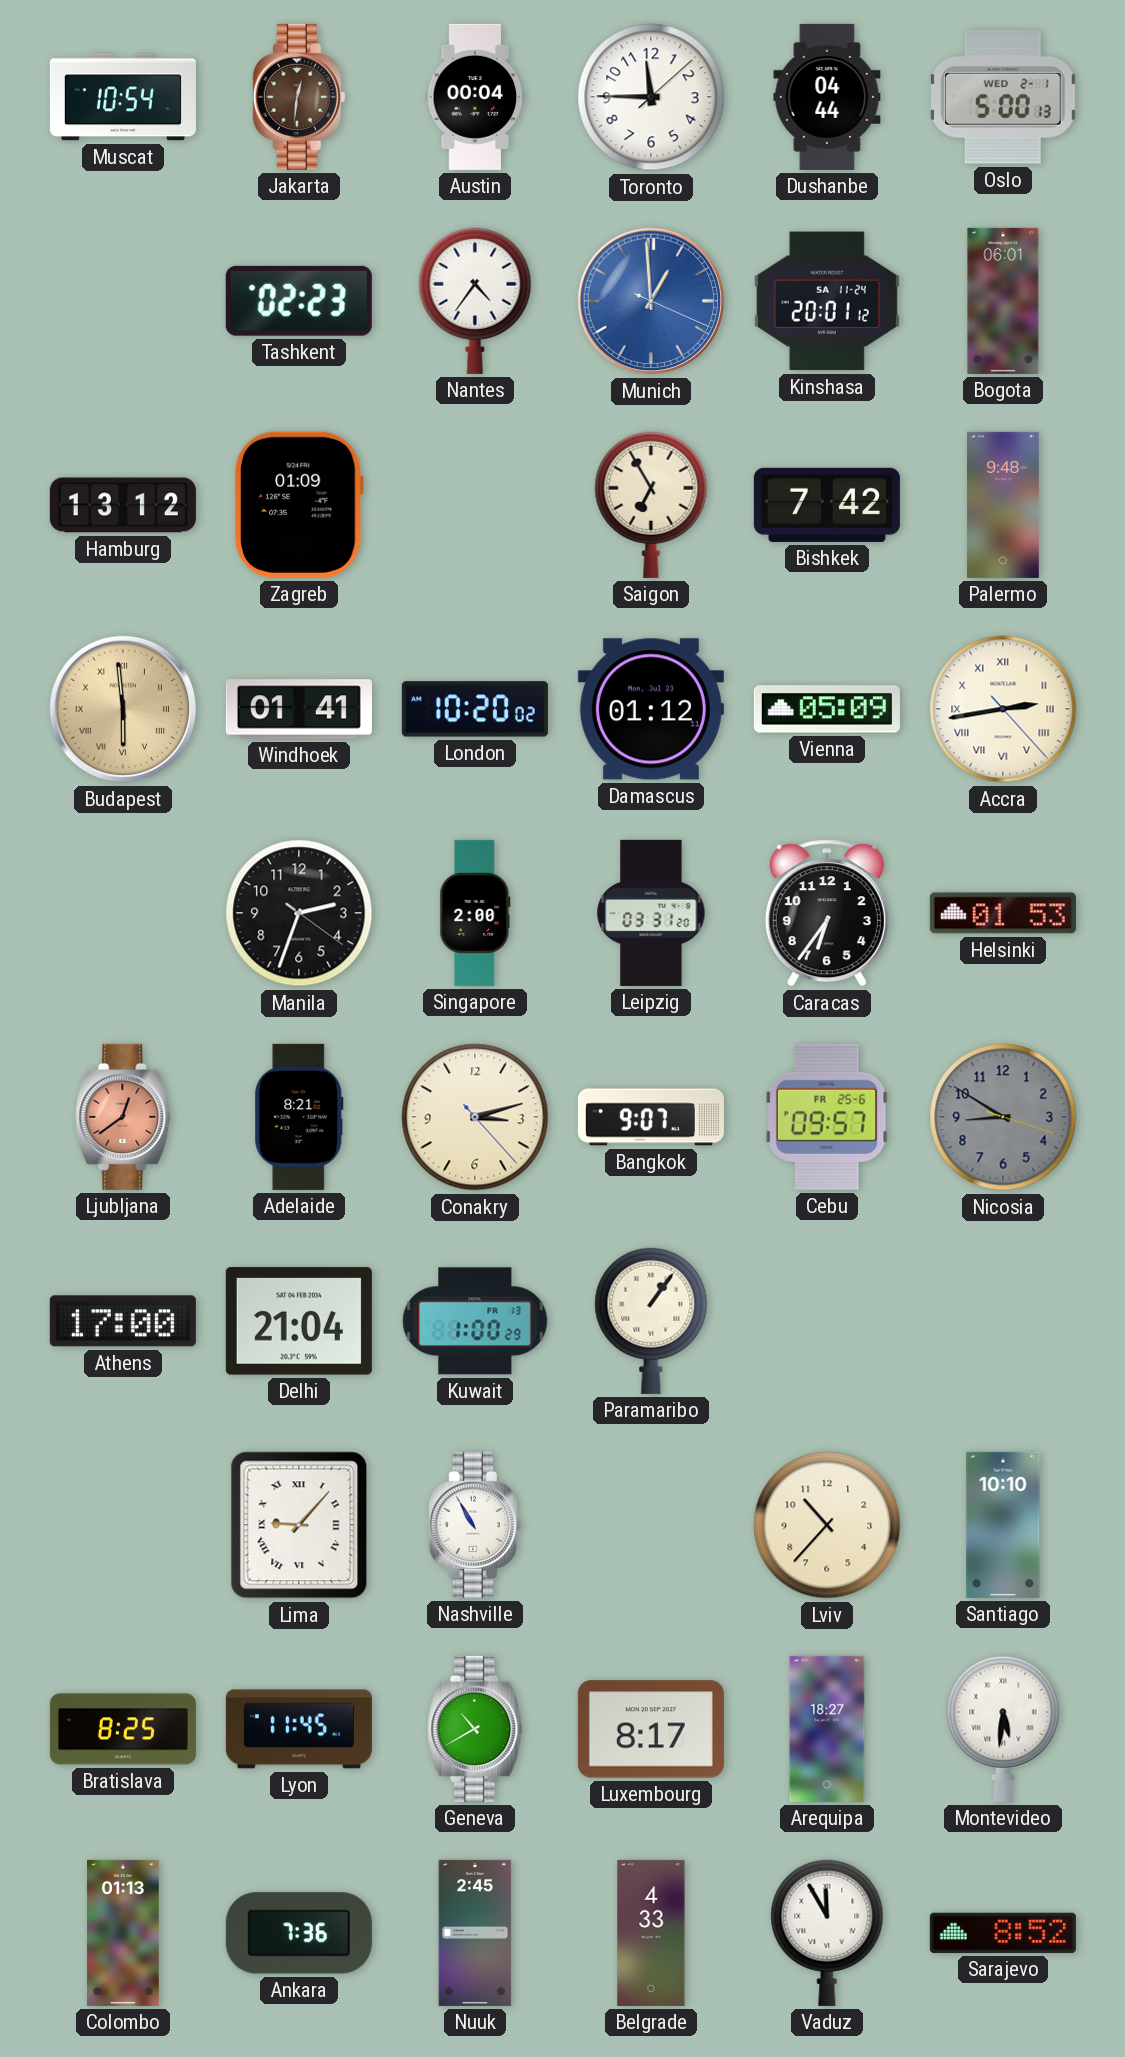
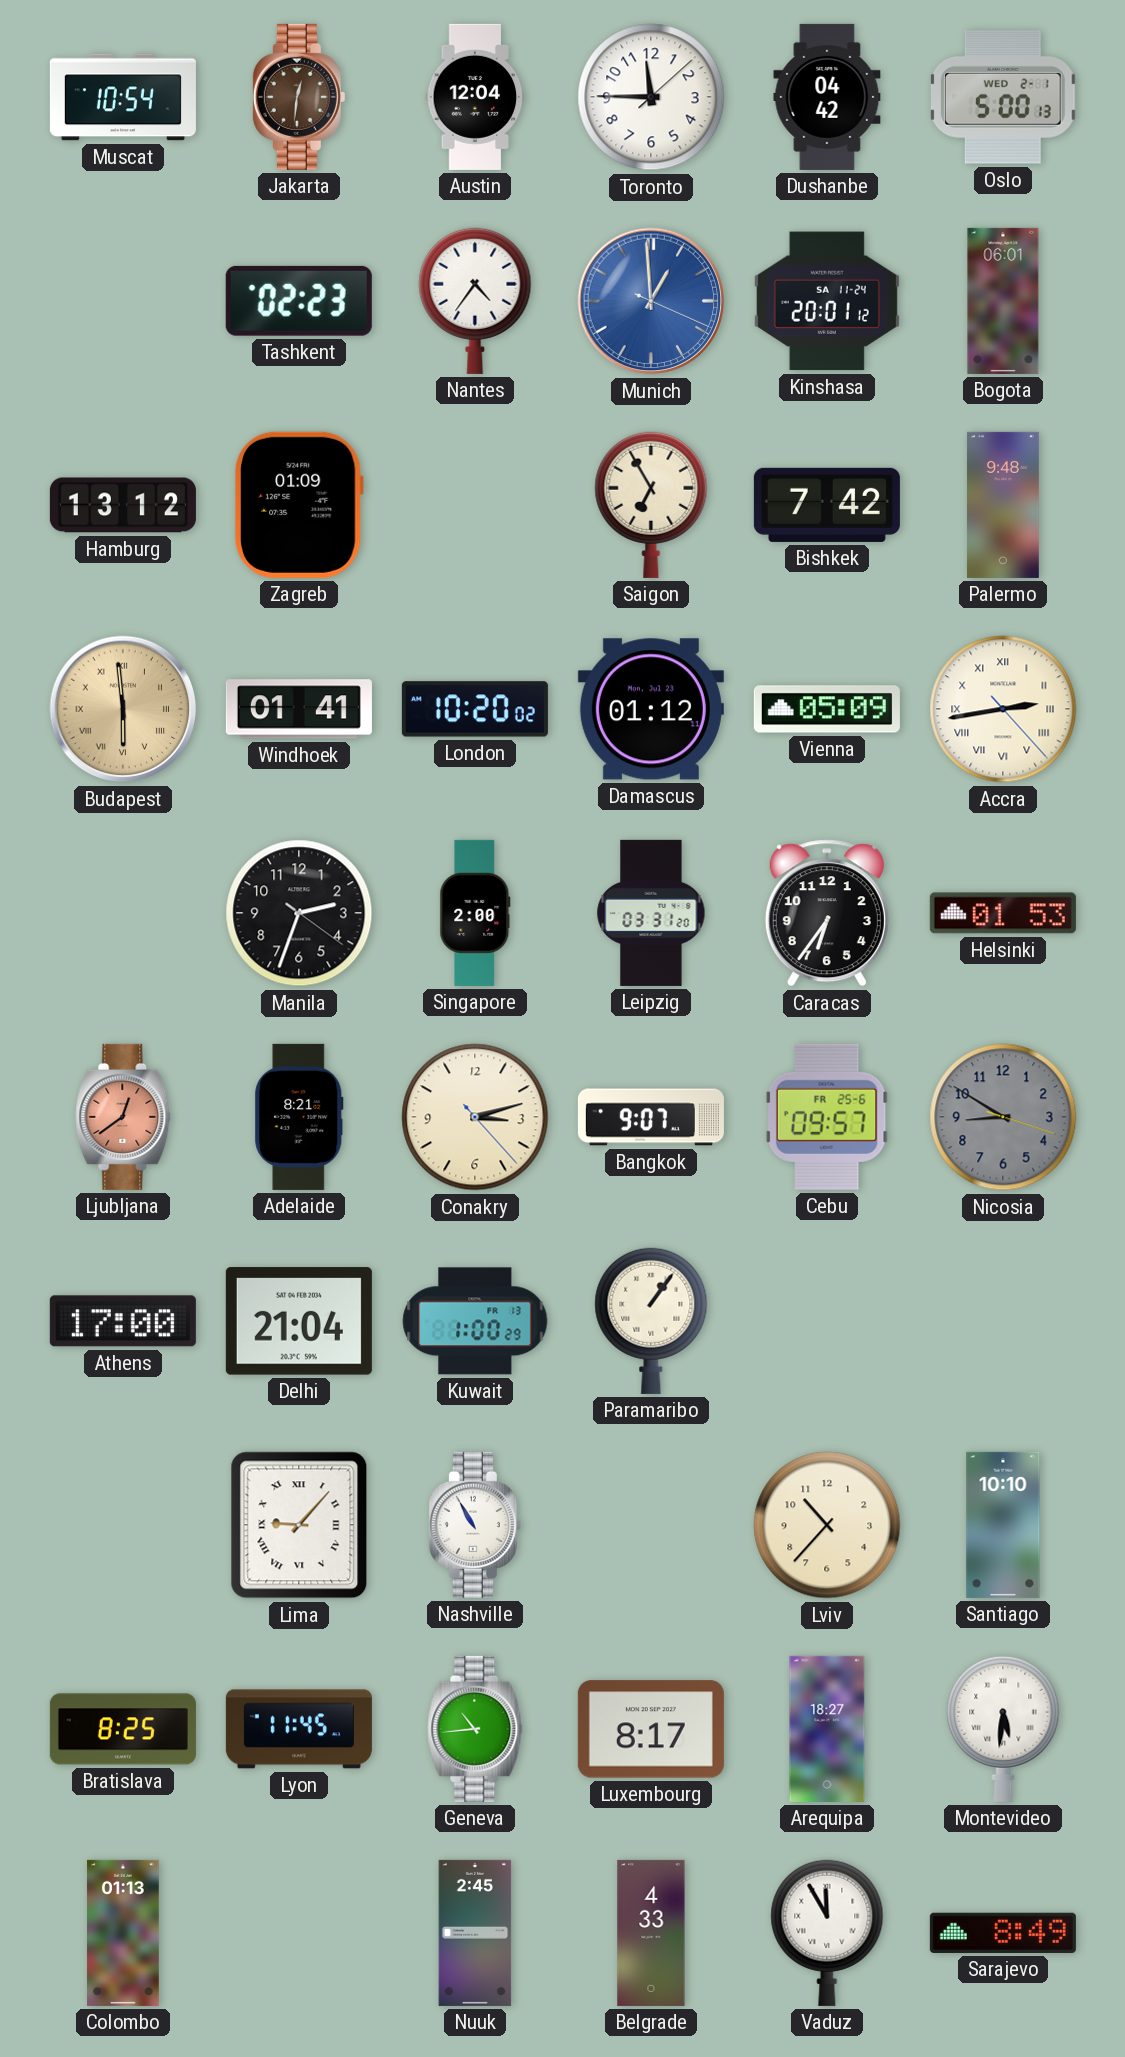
Austin: 00:04 -> 12:04
Dushanbe: 04:44 -> 04:42
Geneva: 10:40 -> 10:44
Ankara: 7:36 -> none
Sarajevo: 8:52 -> 8:49
